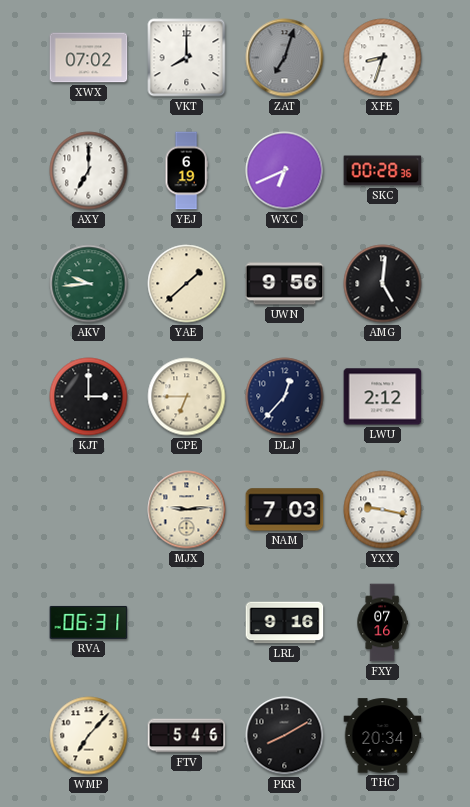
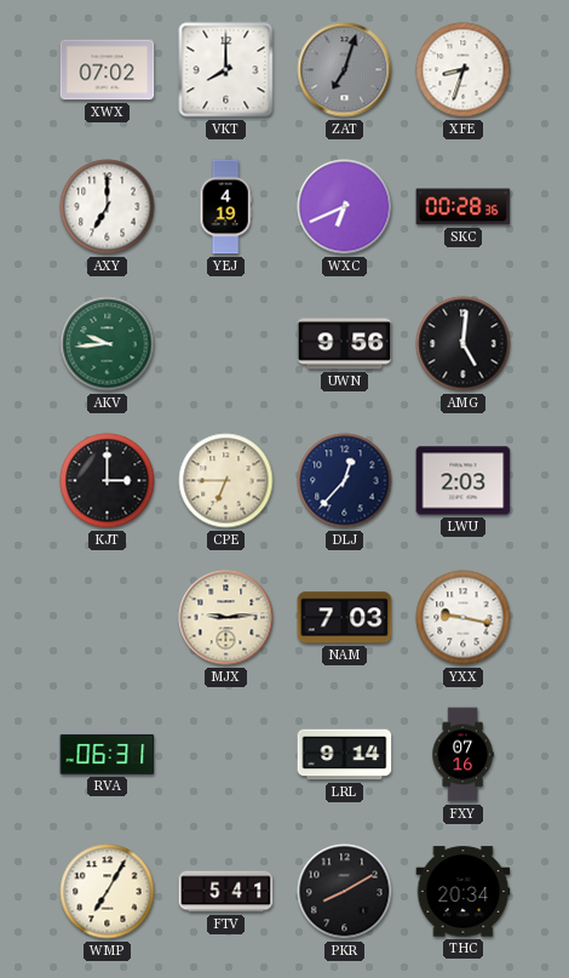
YEJ: 6:19 -> 4:19
YAE: 1:38 -> none
LWU: 2:12 -> 2:03
LRL: 9:16 -> 9:14
WMP: 7:07 -> 7:05
FTV: 5:46 -> 5:41
